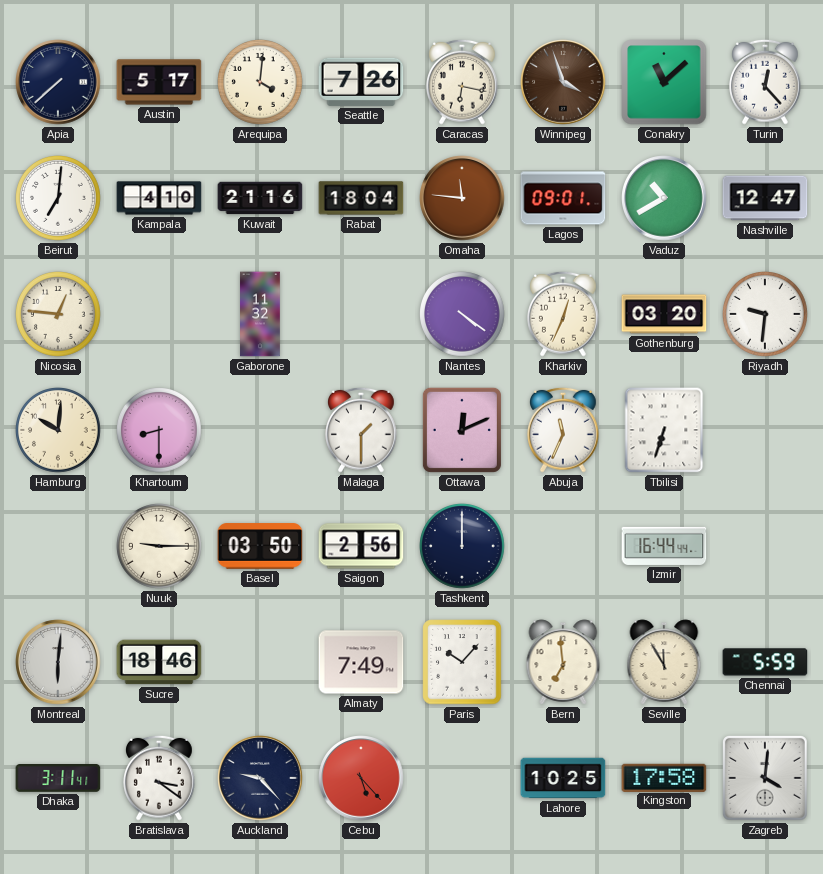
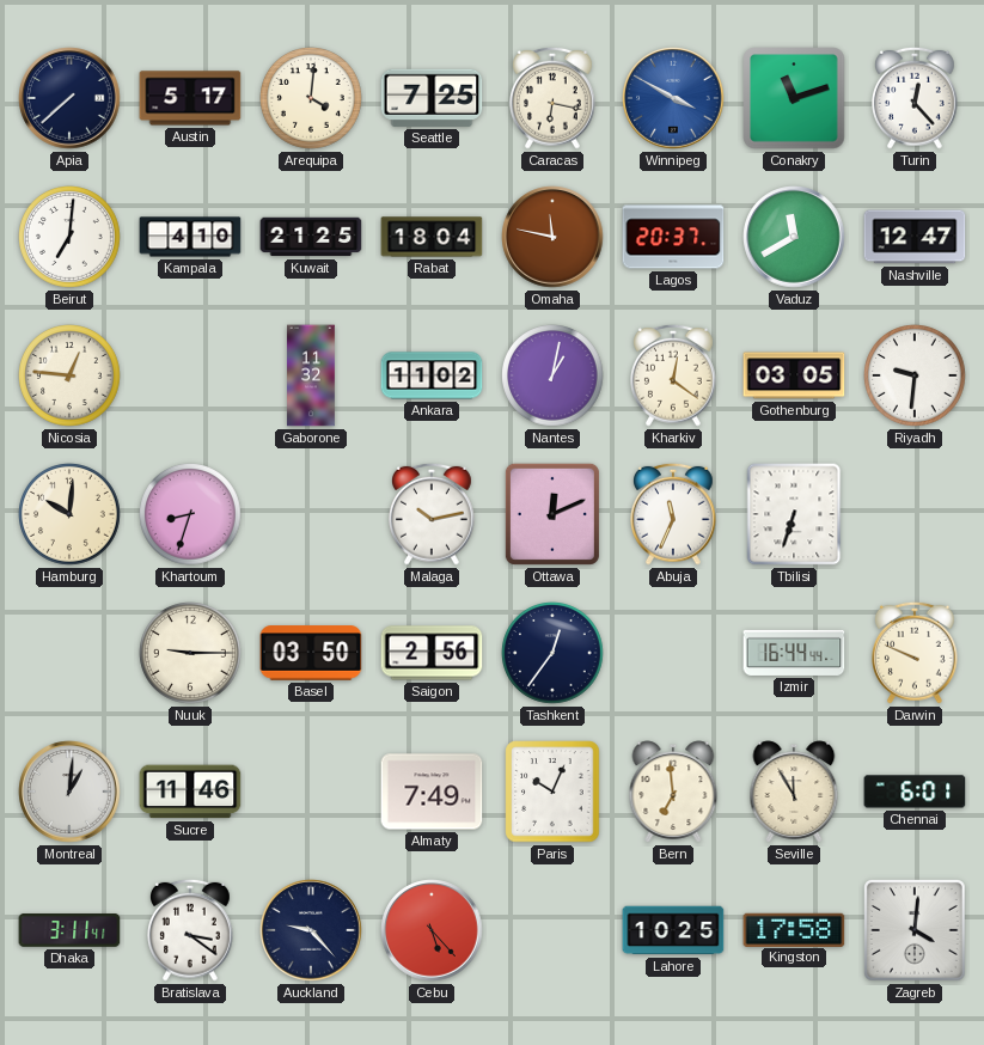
Seattle: 7:26 -> 7:25
Winnipeg: 3:57 -> 3:50
Winnipeg dial: brown -> blue
Conakry: 11:08 -> 11:12
Kuwait: 21:16 -> 21:25
Omaha: 11:46 -> 11:47
Lagos: 09:01 -> 20:37
Vaduz: 10:40 -> 11:40
Ankara: none -> 11:02
Nantes: 4:21 -> 1:02
Kharkiv: 12:34 -> 12:21
Gothenburg: 03:20 -> 03:05
Khartoum: 8:30 -> 8:33
Malaga: 1:30 -> 10:13
Tashkent: 12:00 -> 12:36
Darwin: none -> 9:49
Montreal: 6:01 -> 1:01
Sucre: 18:46 -> 11:46
Paris: 10:07 -> 10:04
Chennai: 5:59 -> 6:01
